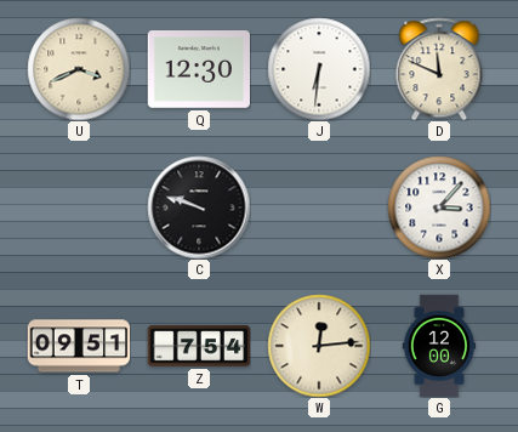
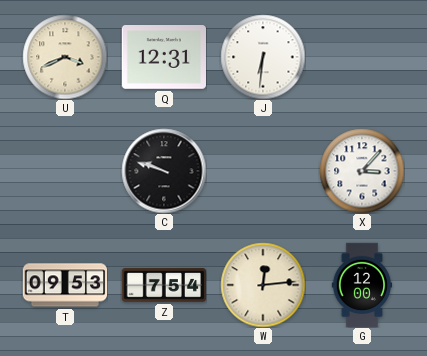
Q: 12:30 -> 12:31
D: 11:49 -> none
T: 09:51 -> 09:53
